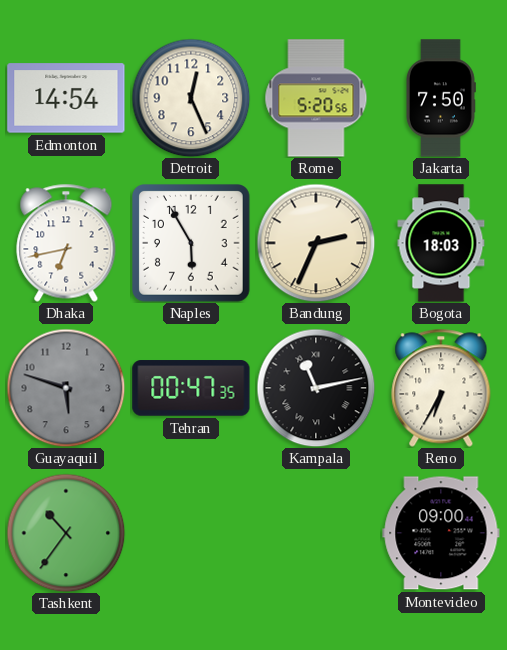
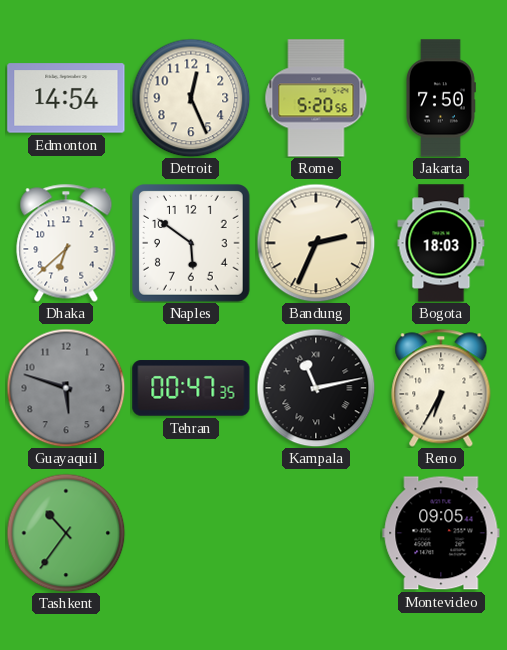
Dhaka: 6:43 -> 6:38
Naples: 5:55 -> 5:51
Montevideo: 09:00 -> 09:05
